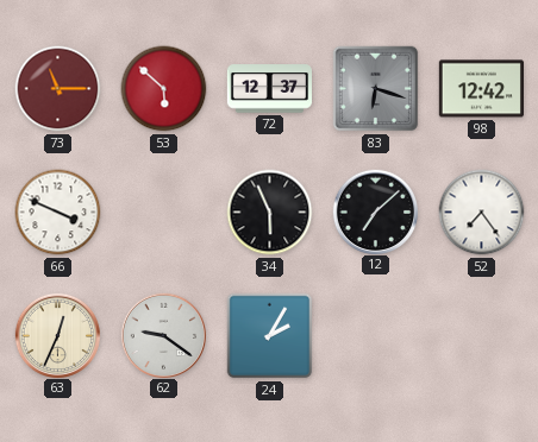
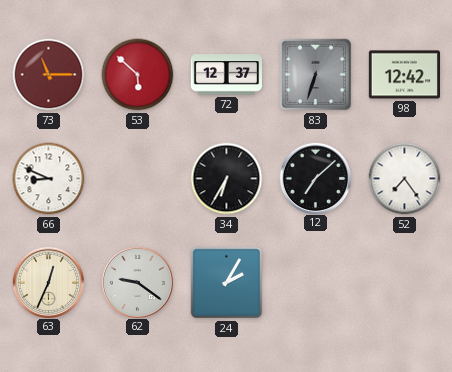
83: 6:18 -> 6:33
66: 3:49 -> 8:49
34: 5:56 -> 6:35
